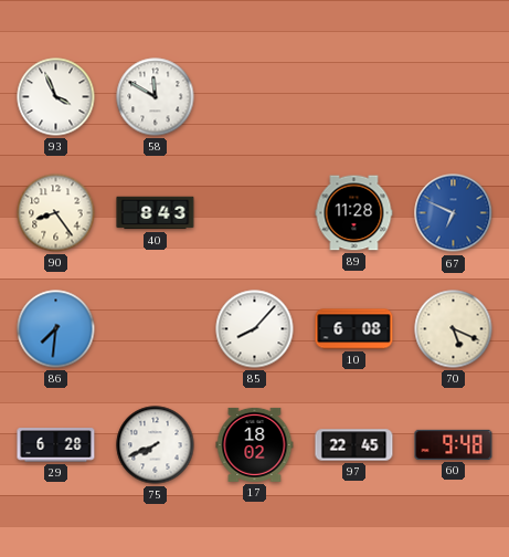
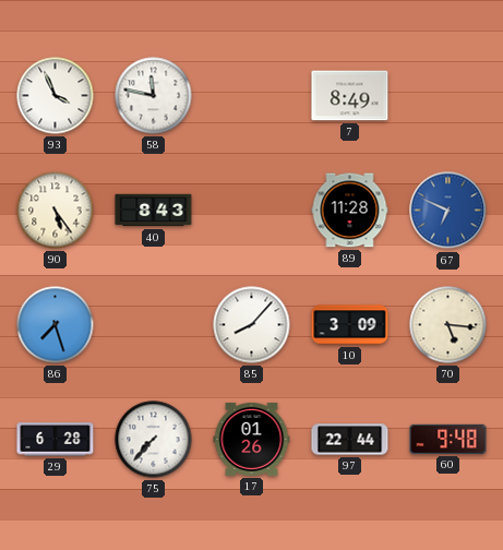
58: 11:50 -> 11:47
7: none -> 8:49
90: 8:24 -> 5:24
86: 7:31 -> 7:27
10: 6:08 -> 3:09
70: 5:19 -> 5:16
75: 7:41 -> 7:37
17: 18:02 -> 01:26
97: 22:45 -> 22:44
